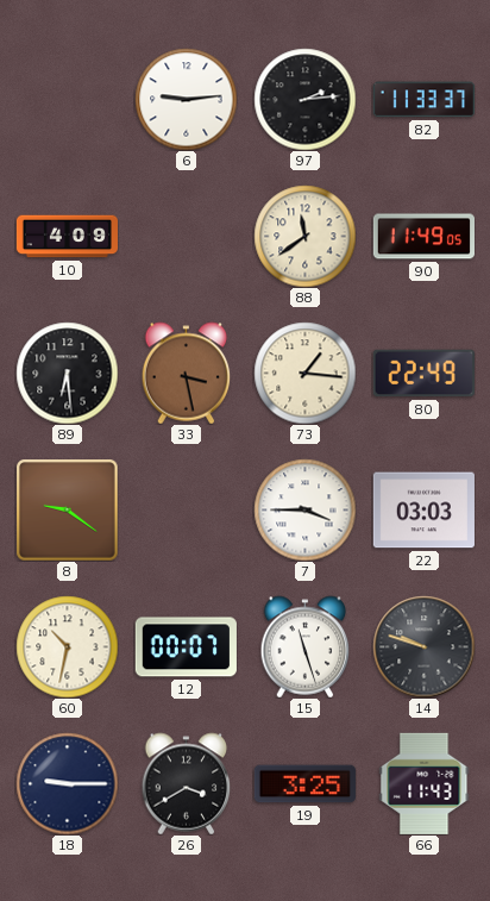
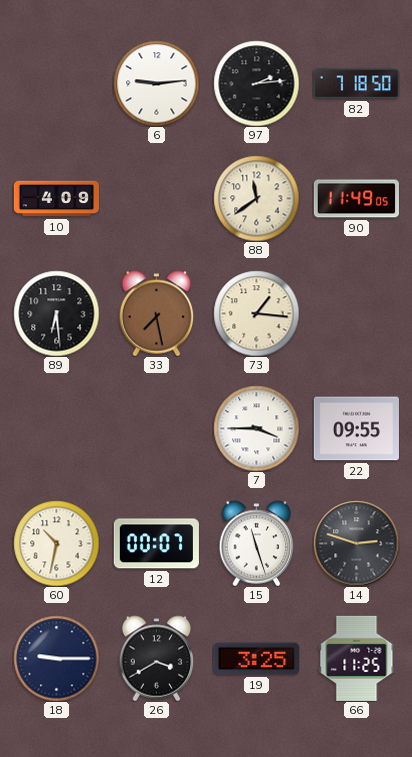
82: 11:33 -> 7:18
33: 3:28 -> 7:28
80: 22:49 -> none
8: 9:21 -> none
22: 03:03 -> 09:55
14: 9:48 -> 2:48
66: 11:43 -> 11:25
